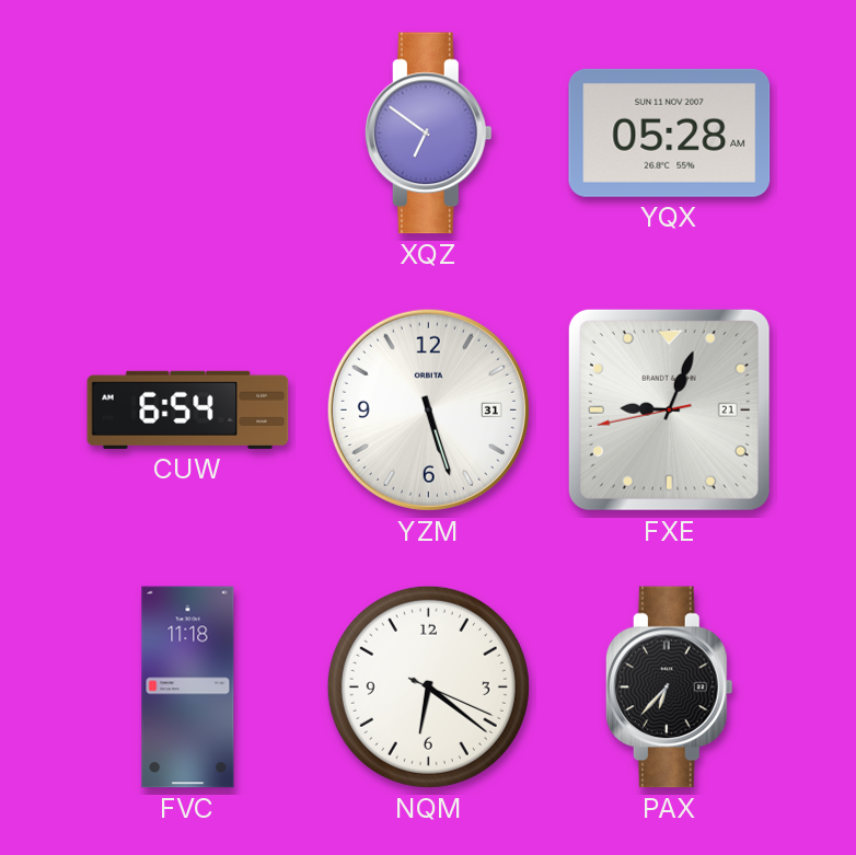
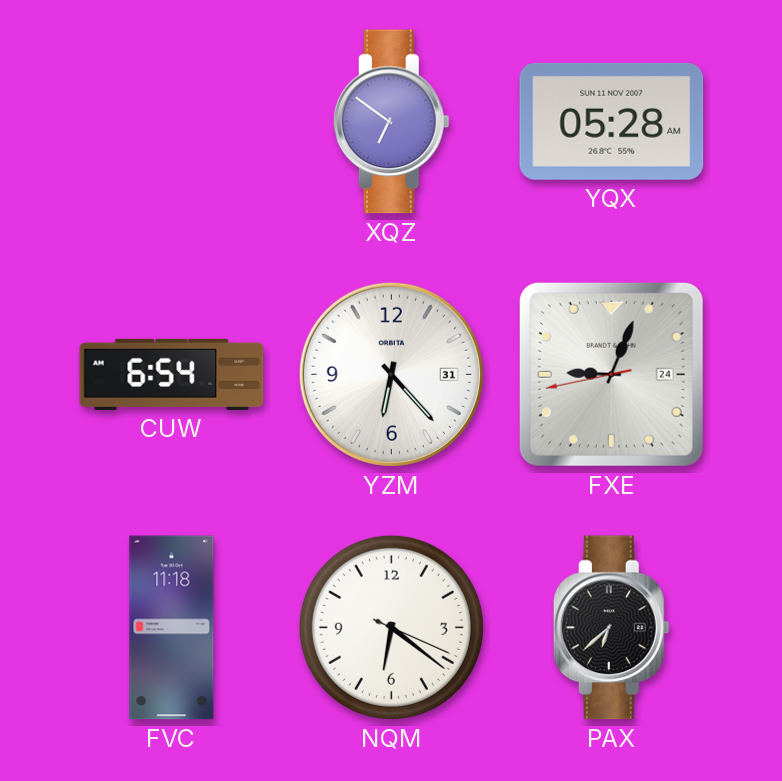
YZM: 5:27 -> 6:23
FXE date: 21 -> 24
PAX: 6:37 -> 6:38
